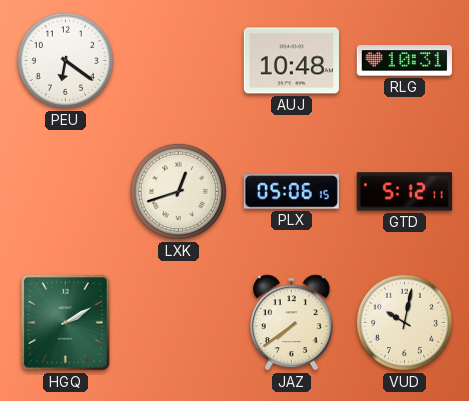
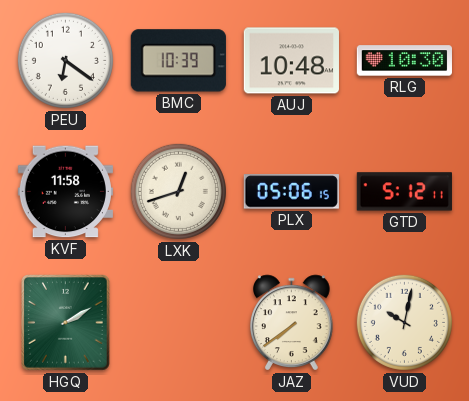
BMC: none -> 10:39
RLG: 10:31 -> 10:30
KVF: none -> 11:58
